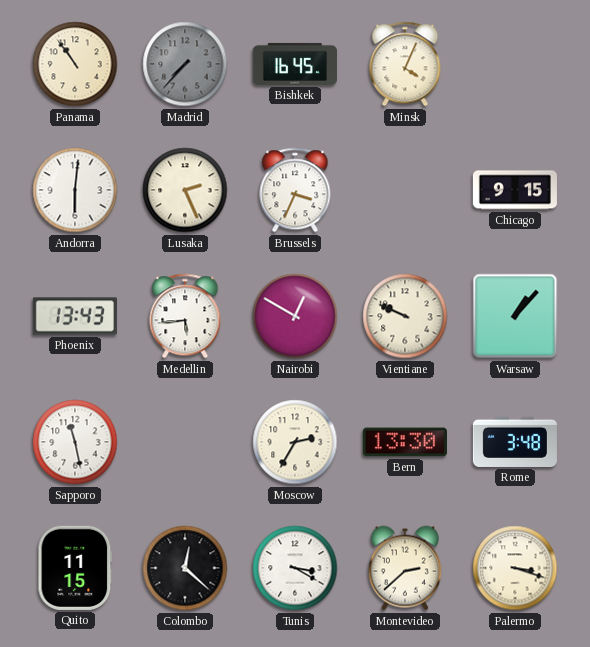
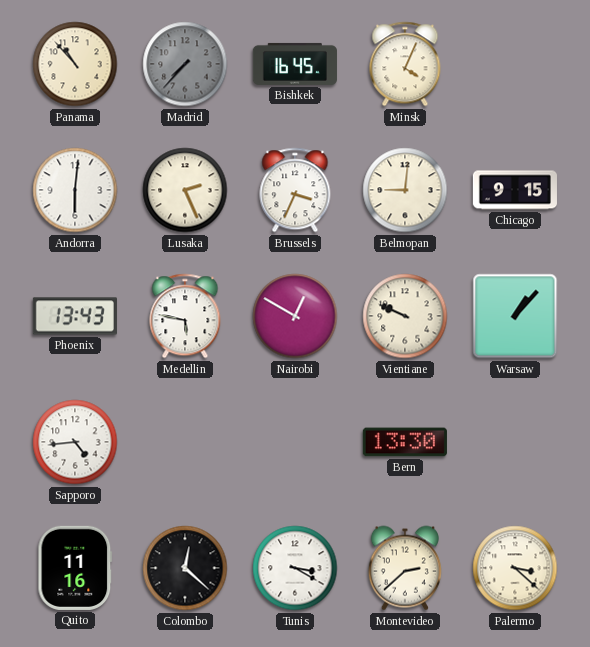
Panama: 10:54 -> 10:53
Belmopan: none -> 9:01
Medellin: 5:44 -> 5:47
Sapporo: 11:28 -> 4:44
Moscow: 2:35 -> none
Rome: 3:48 -> none
Quito: 11:15 -> 11:16
Palermo: 3:18 -> 3:22
